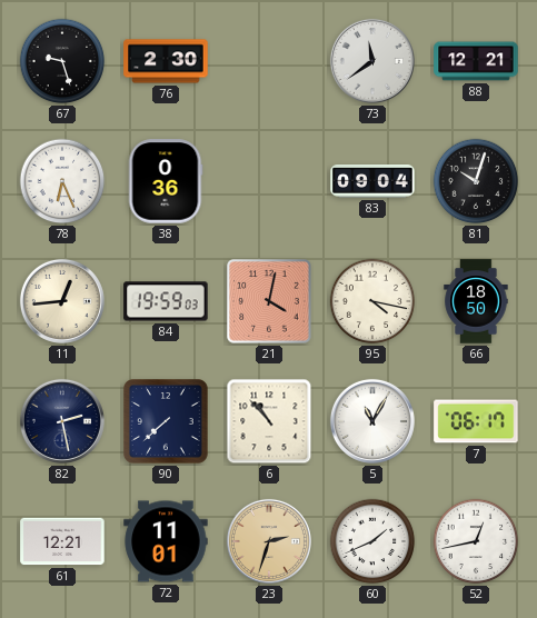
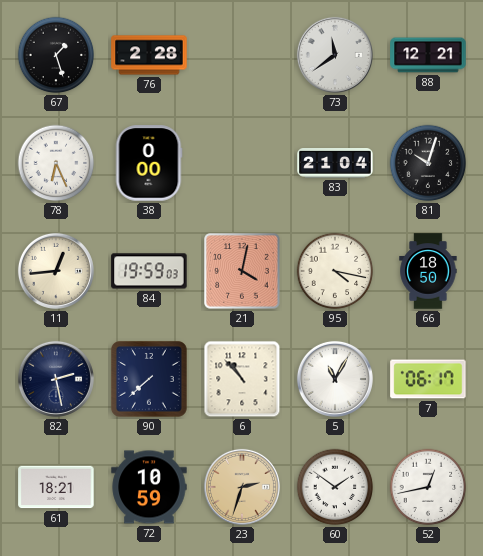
67: 9:27 -> 1:27
76: 2:30 -> 2:28
38: 0:36 -> 0:00
83: 09:04 -> 21:04
61: 12:21 -> 18:21
72: 11:01 -> 10:59
60: 1:41 -> 1:51
